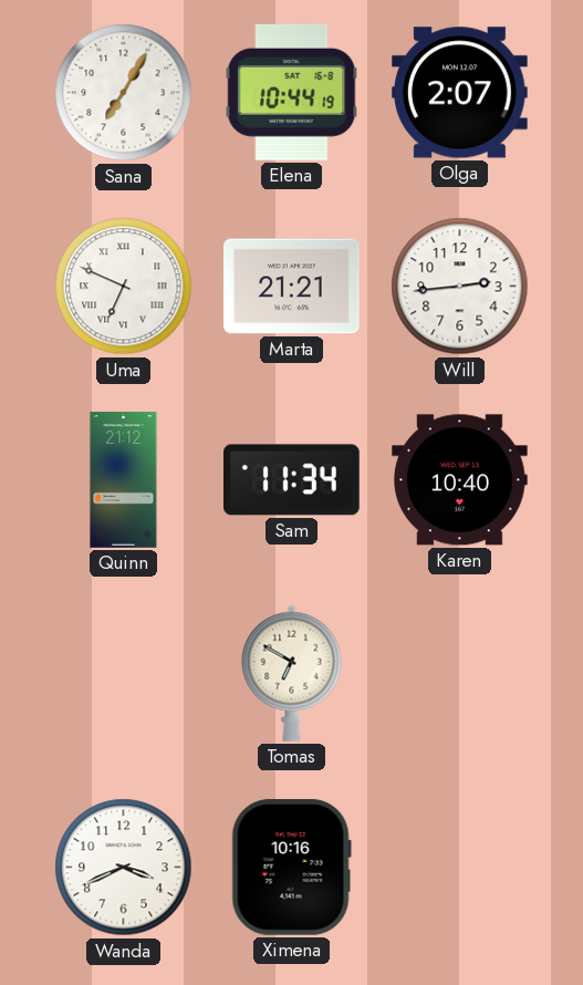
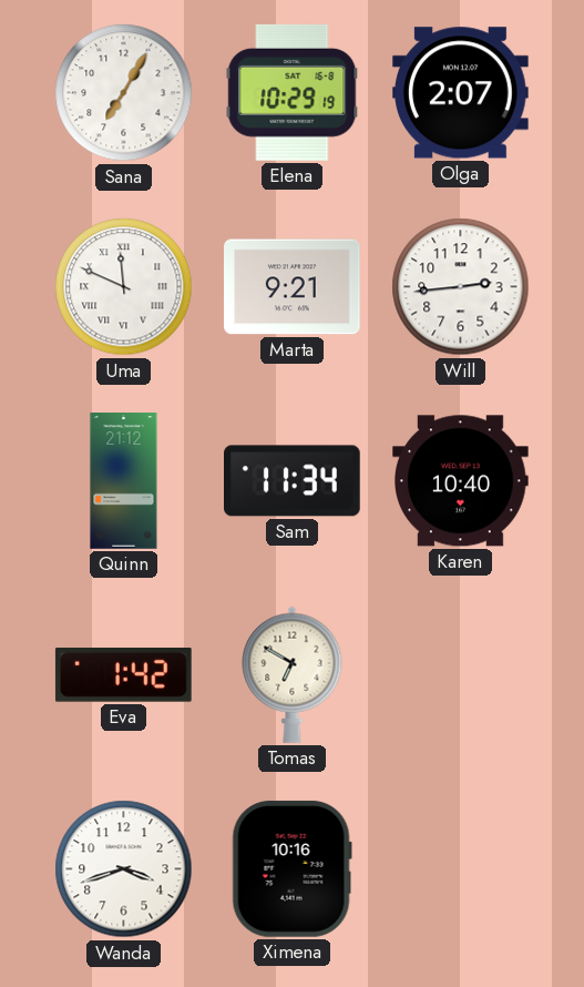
Elena: 10:44 -> 10:29
Uma: 6:49 -> 11:49
Marta: 21:21 -> 9:21
Eva: none -> 1:42
Wanda: 3:41 -> 3:42
